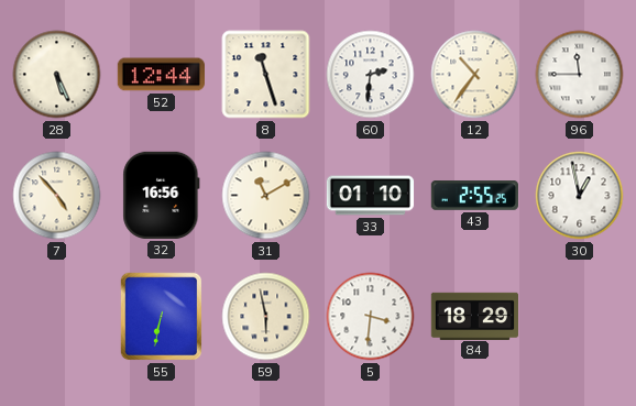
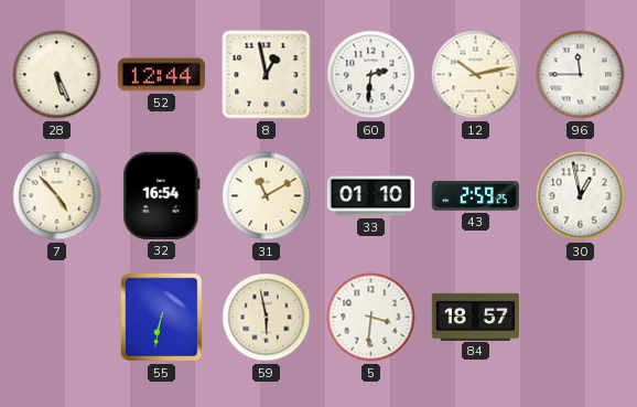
8: 11:27 -> 12:58
12: 10:36 -> 10:13
32: 16:56 -> 16:54
43: 2:55 -> 2:59
84: 18:29 -> 18:57
